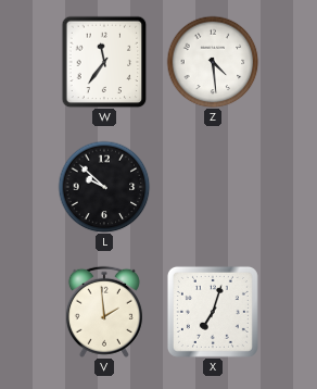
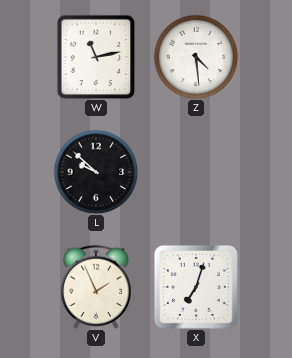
W: 11:36 -> 11:13
V: 1:59 -> 1:56
